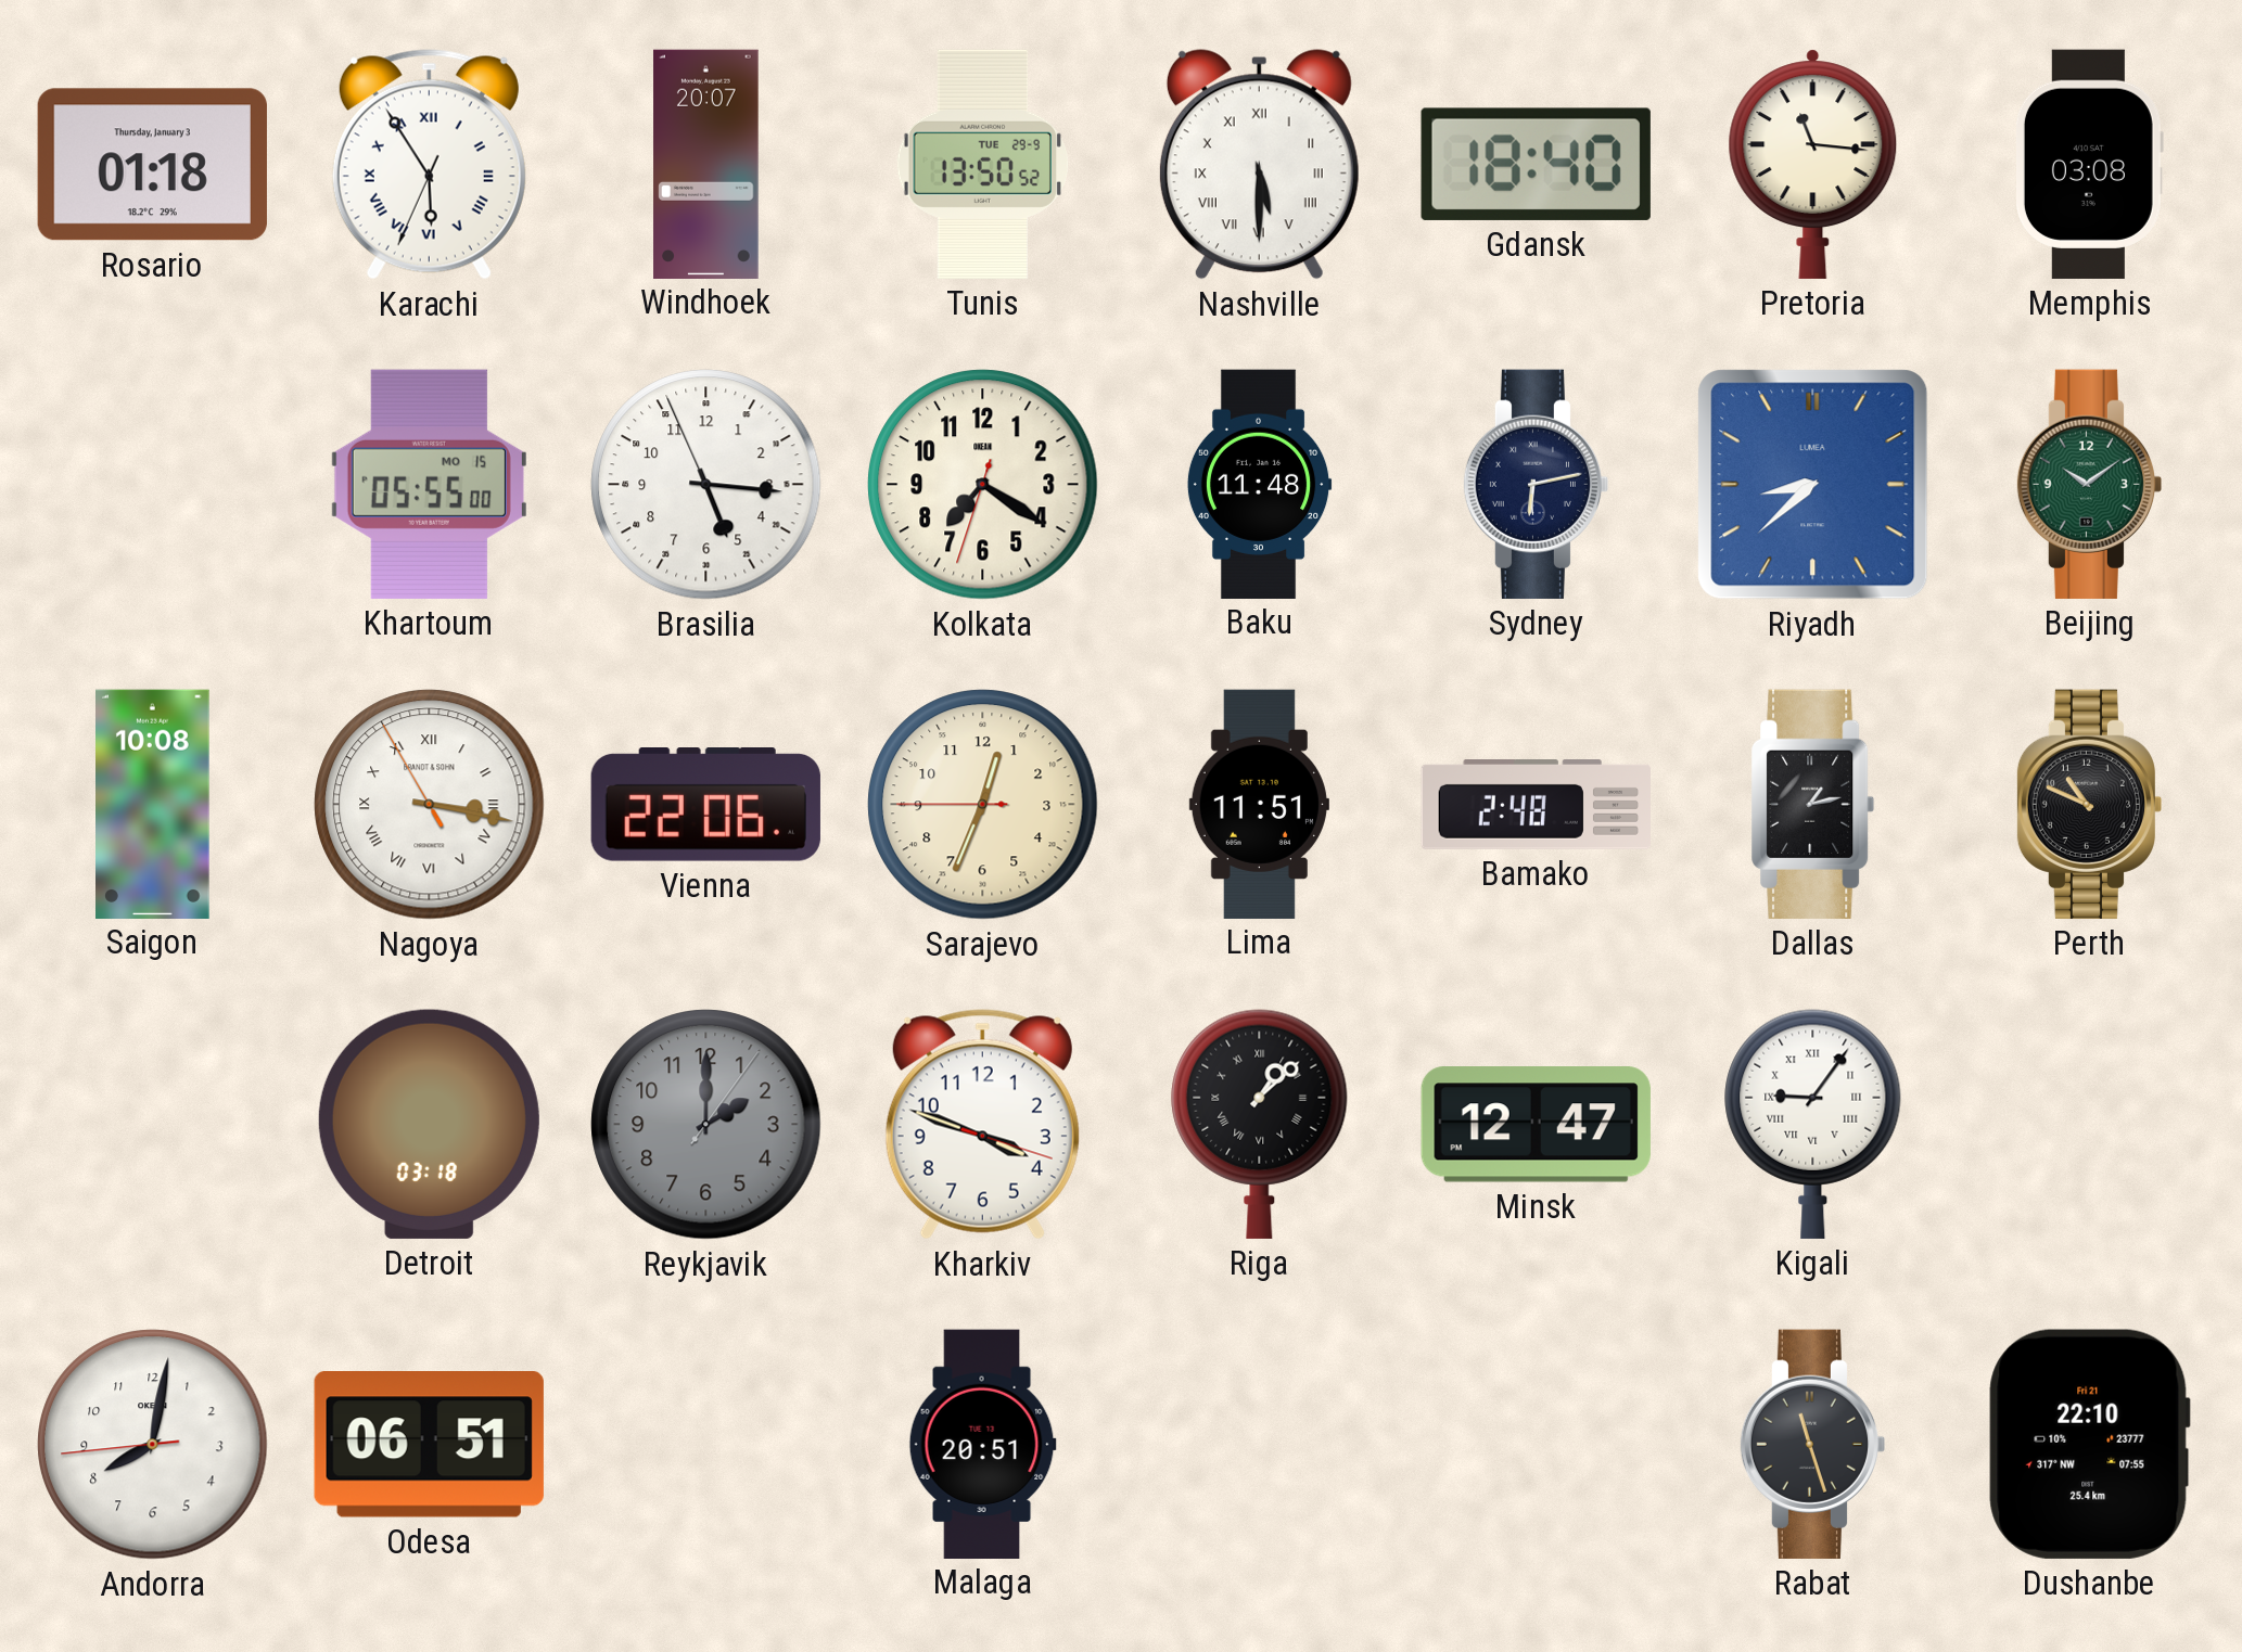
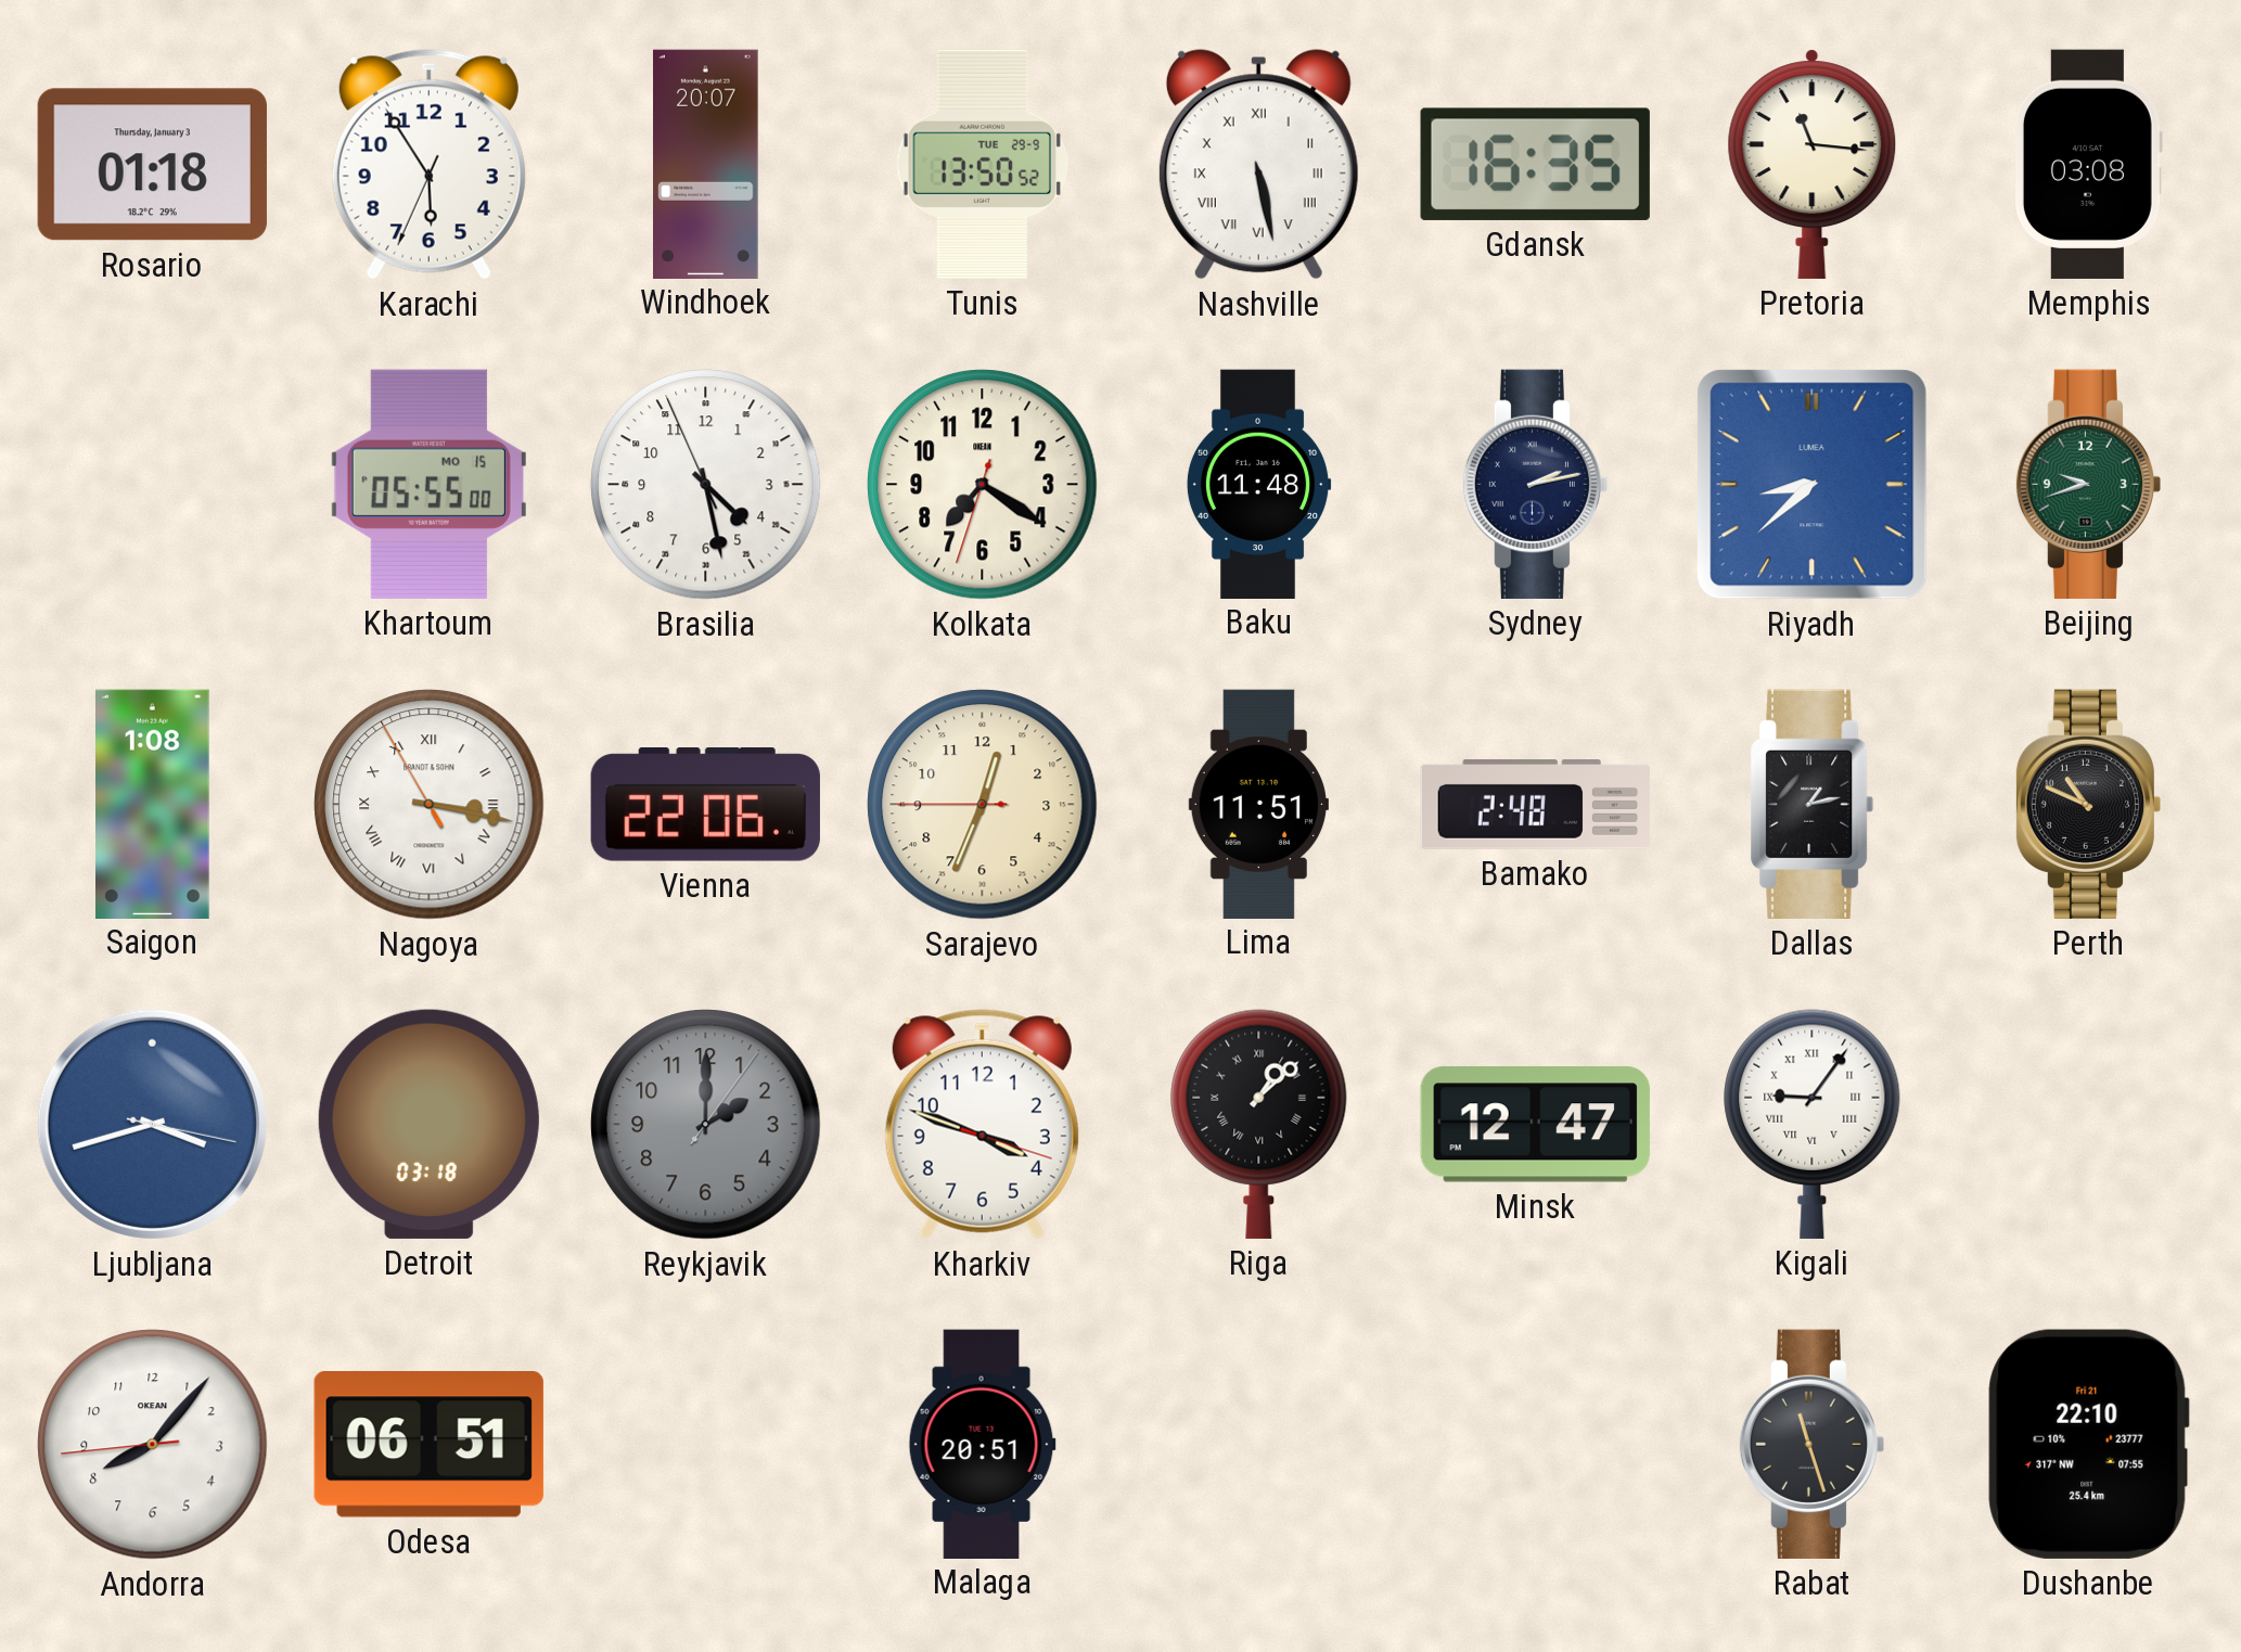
Karachi numerals: Roman -> Arabic
Nashville: 5:30 -> 5:28
Gdansk: 18:40 -> 16:35
Brasilia: 5:15 -> 4:27
Sydney: 6:13 -> 2:13
Beijing: 10:09 -> 9:42
Saigon: 10:08 -> 1:08
Ljubljana: none -> 3:42
Andorra: 8:01 -> 8:06
